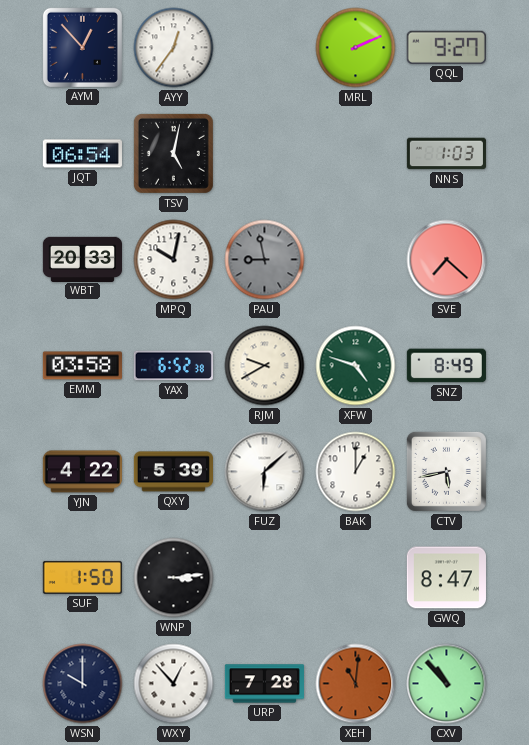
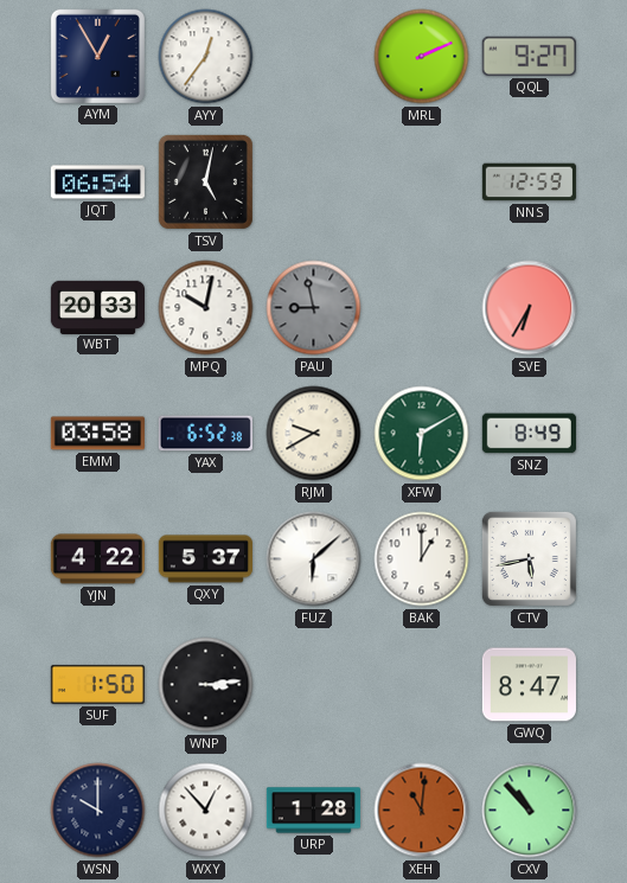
AYM: 12:53 -> 12:55
NNS: 1:03 -> 12:59
SVE: 7:22 -> 6:35
XFW: 4:48 -> 6:10
QXY: 5:39 -> 5:37
URP: 7:28 -> 1:28
